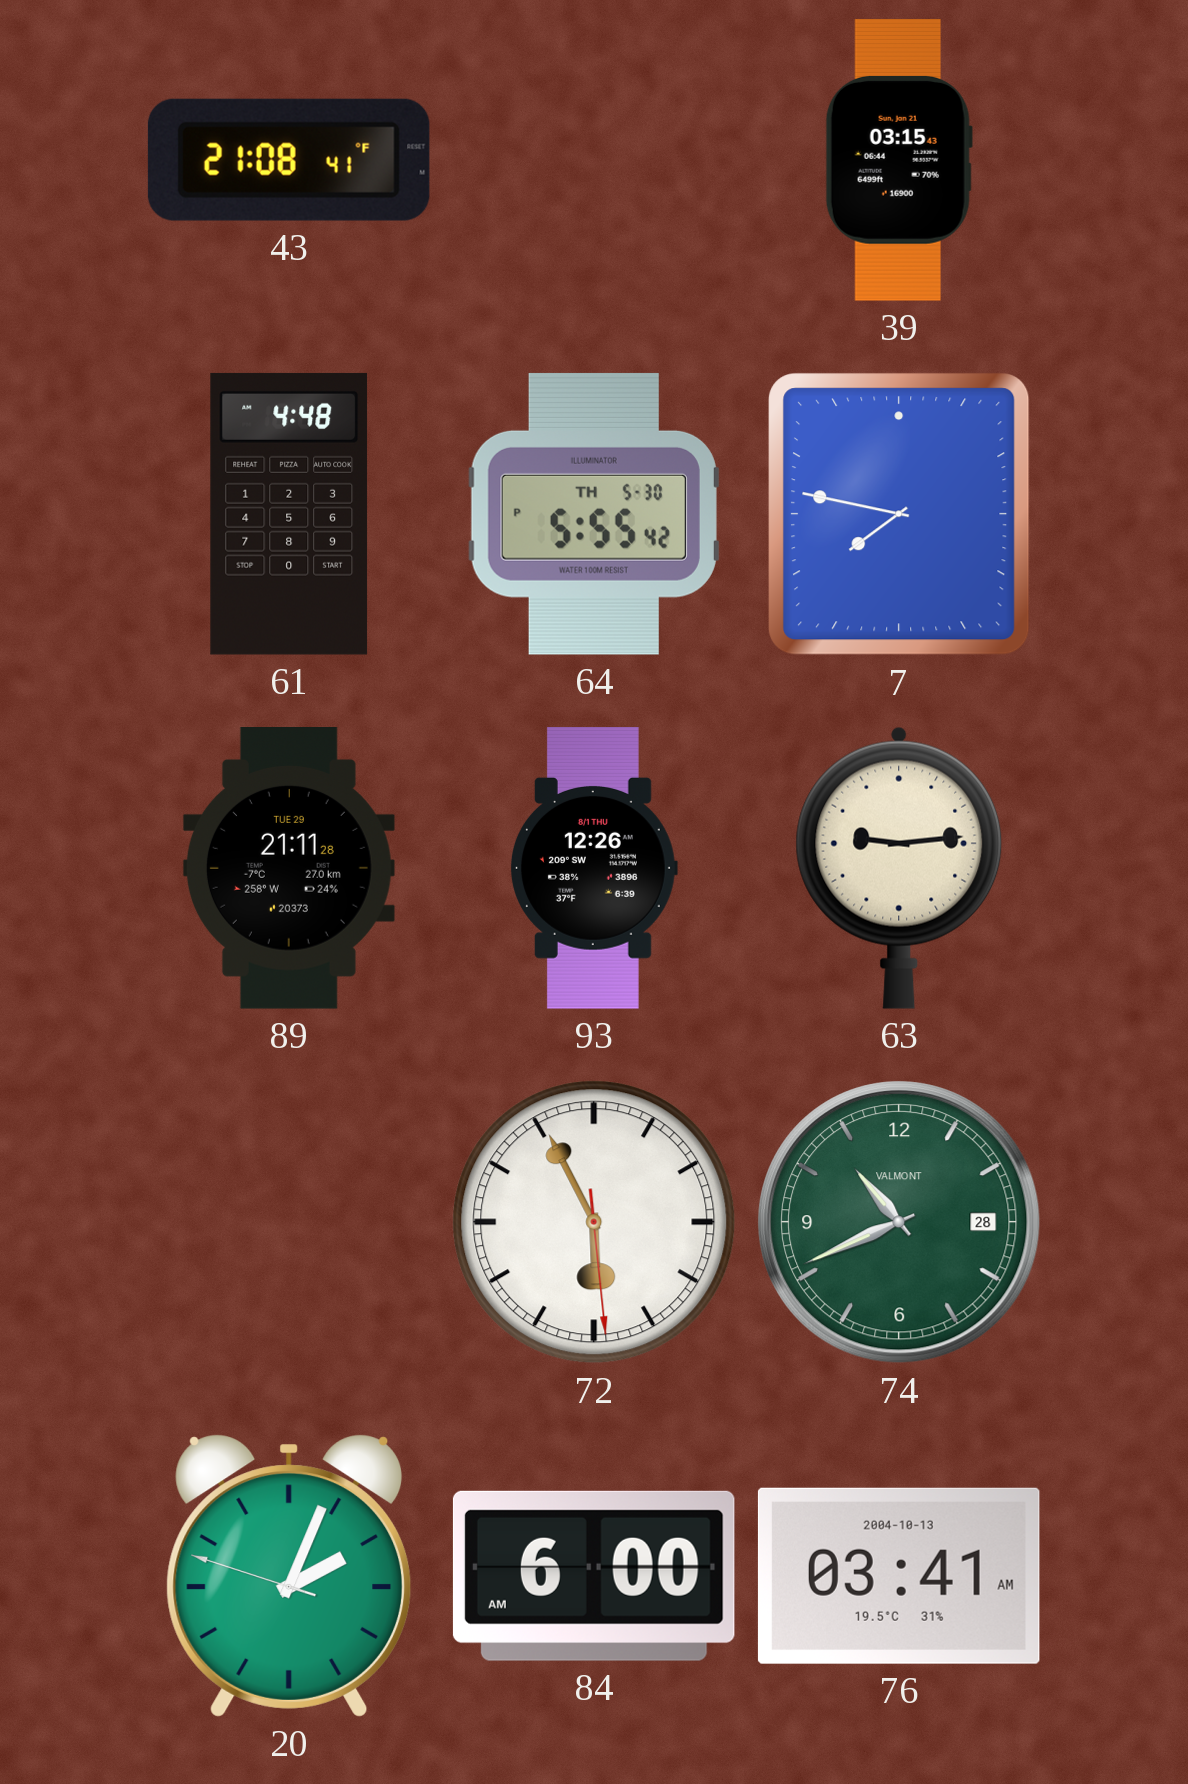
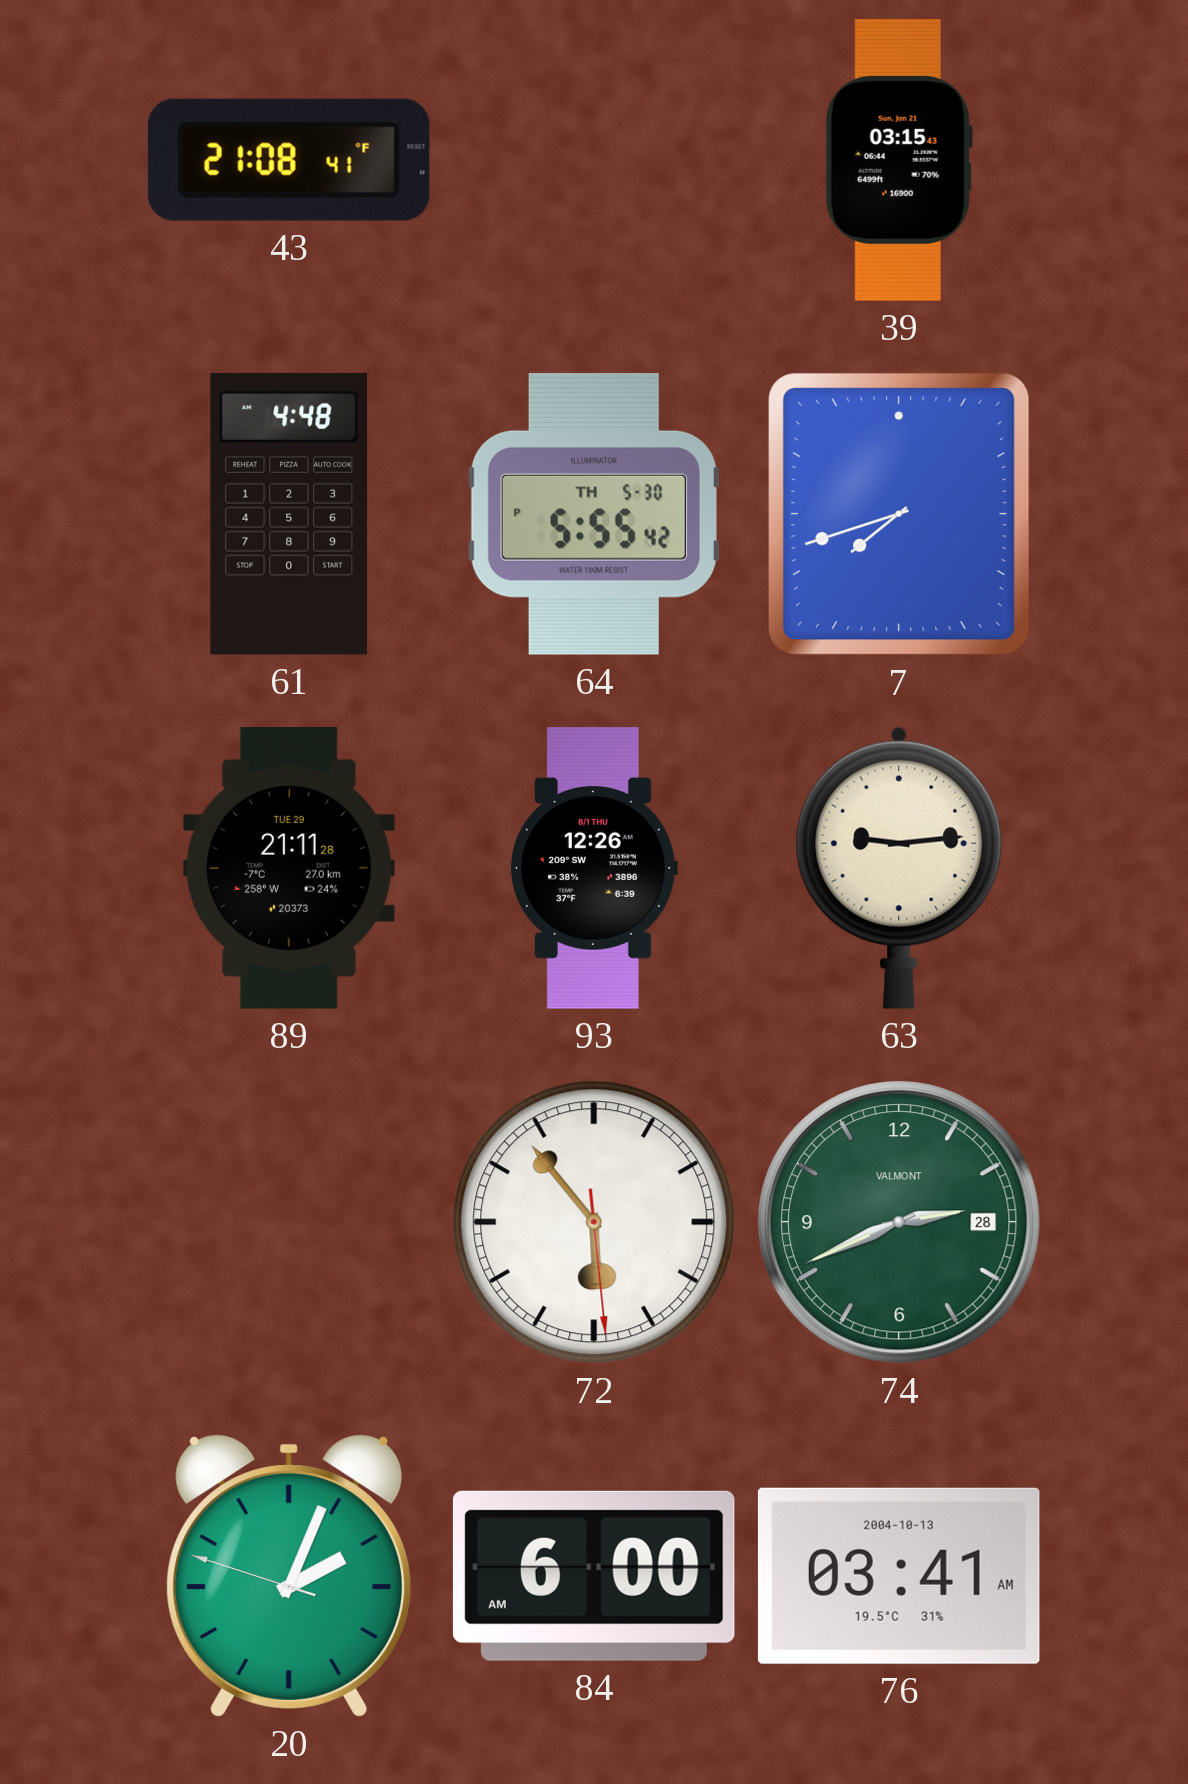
7: 7:47 -> 7:42
72: 5:55 -> 5:53
74: 10:41 -> 2:41
